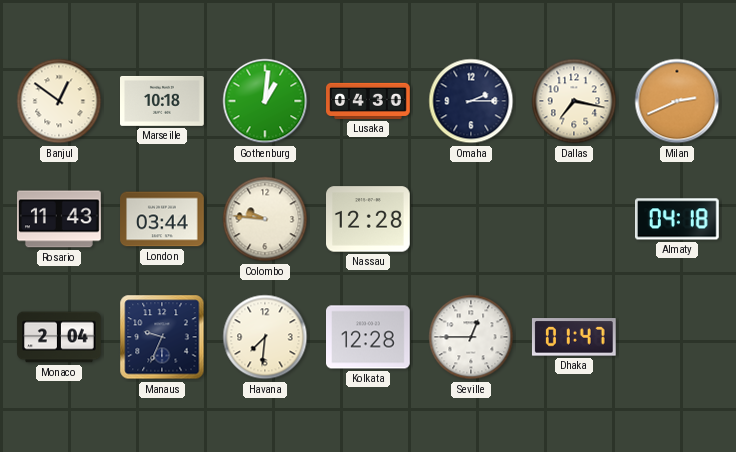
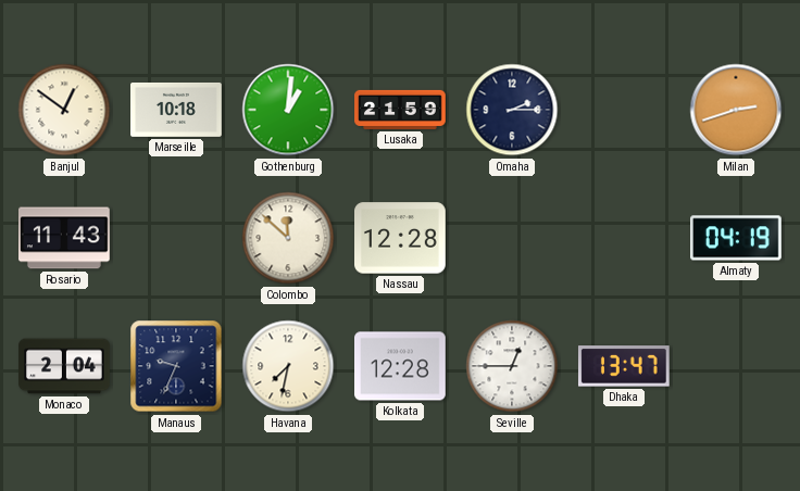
Lusaka: 04:30 -> 21:59
Dallas: 7:17 -> none
Milan: 2:41 -> 2:42
London: 03:44 -> none
Colombo: 9:46 -> 11:52
Almaty: 04:18 -> 04:19
Havana: 7:31 -> 7:32
Dhaka: 01:47 -> 13:47
